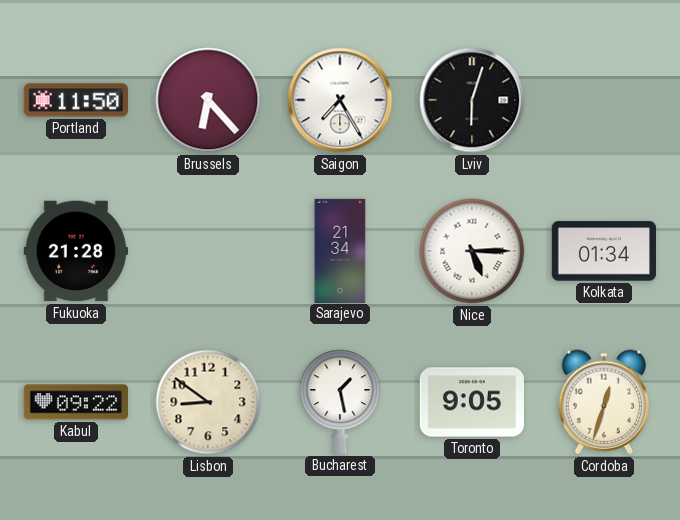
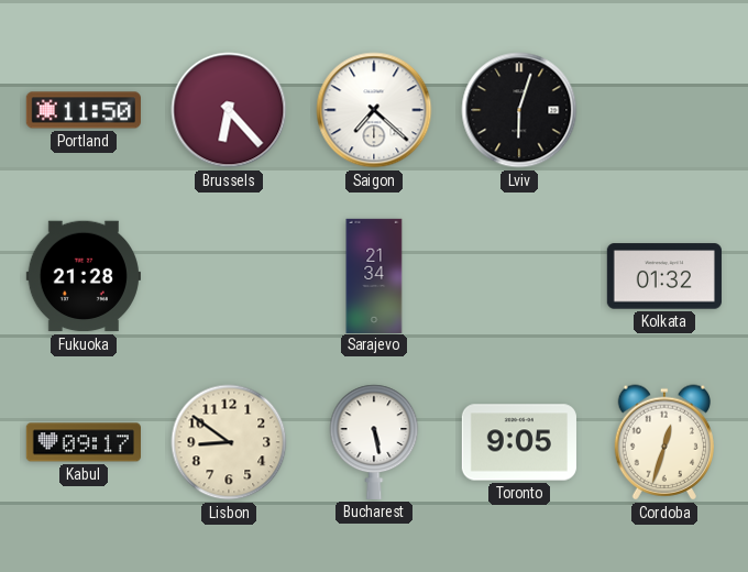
Saigon: 7:25 -> 7:22
Nice: 5:15 -> none
Kolkata: 01:34 -> 01:32
Kabul: 09:22 -> 09:17
Bucharest: 1:28 -> 5:28
